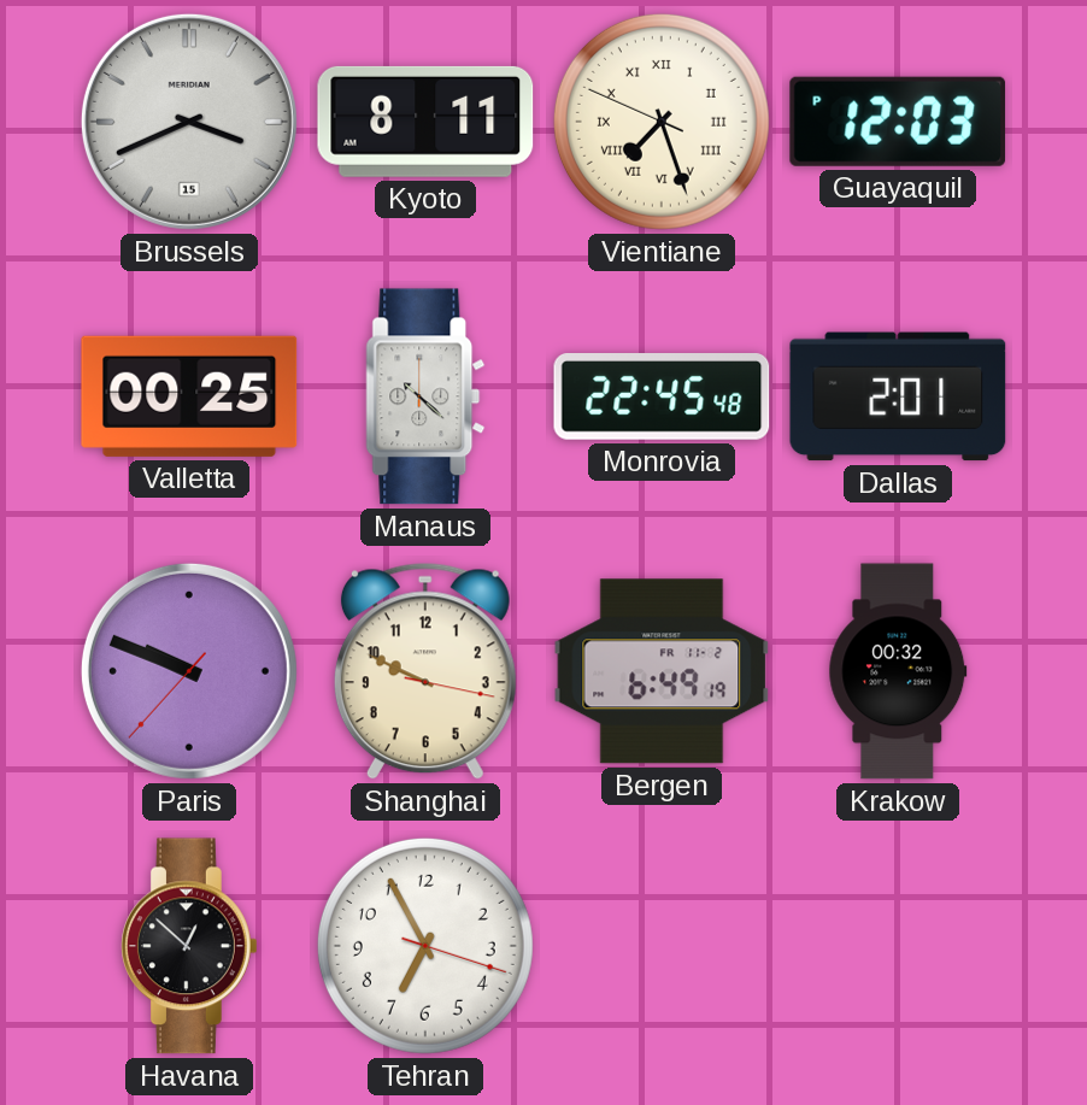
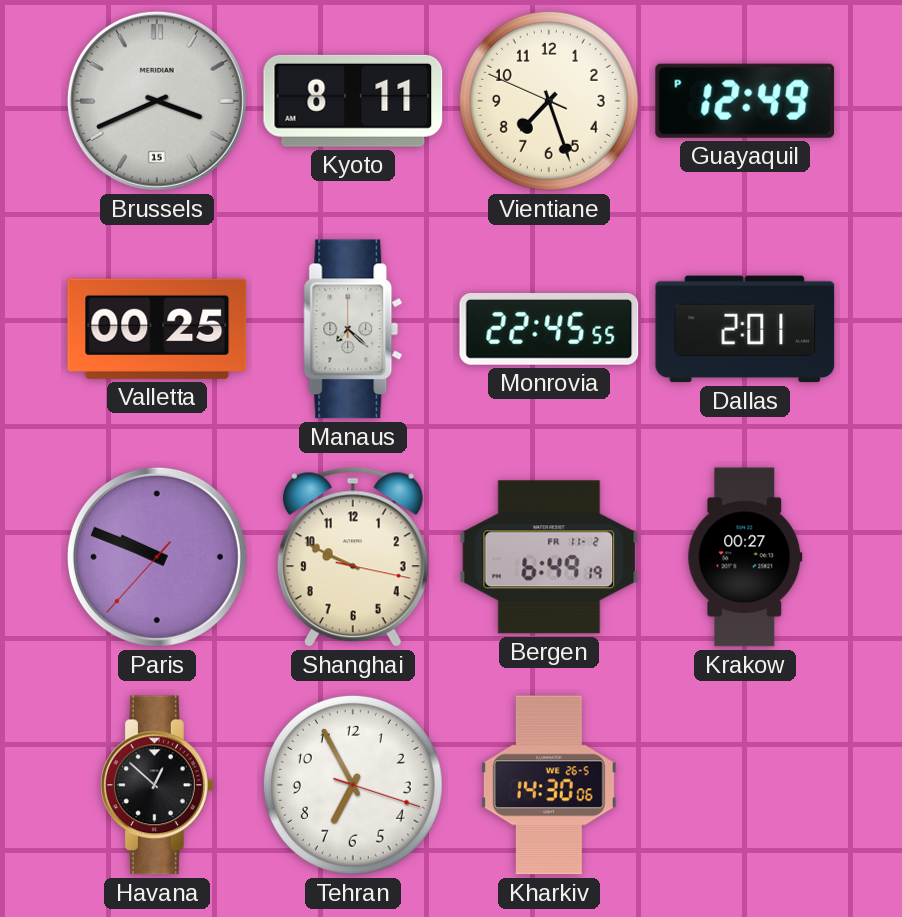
Vientiane numerals: Roman -> Arabic
Guayaquil: 12:03 -> 12:49
Manaus: 10:22 -> 7:22
Monrovia: 22:45:48 -> 22:45:55
Krakow: 00:32 -> 00:27
Kharkiv: none -> 14:30
